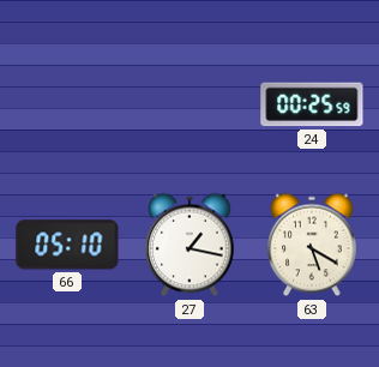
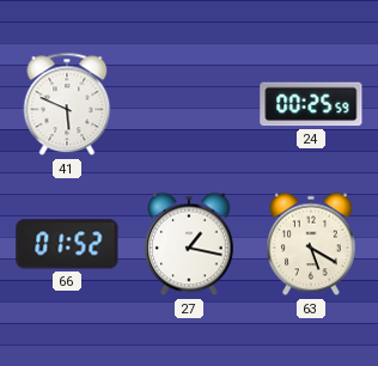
41: none -> 5:49
66: 05:10 -> 01:52
